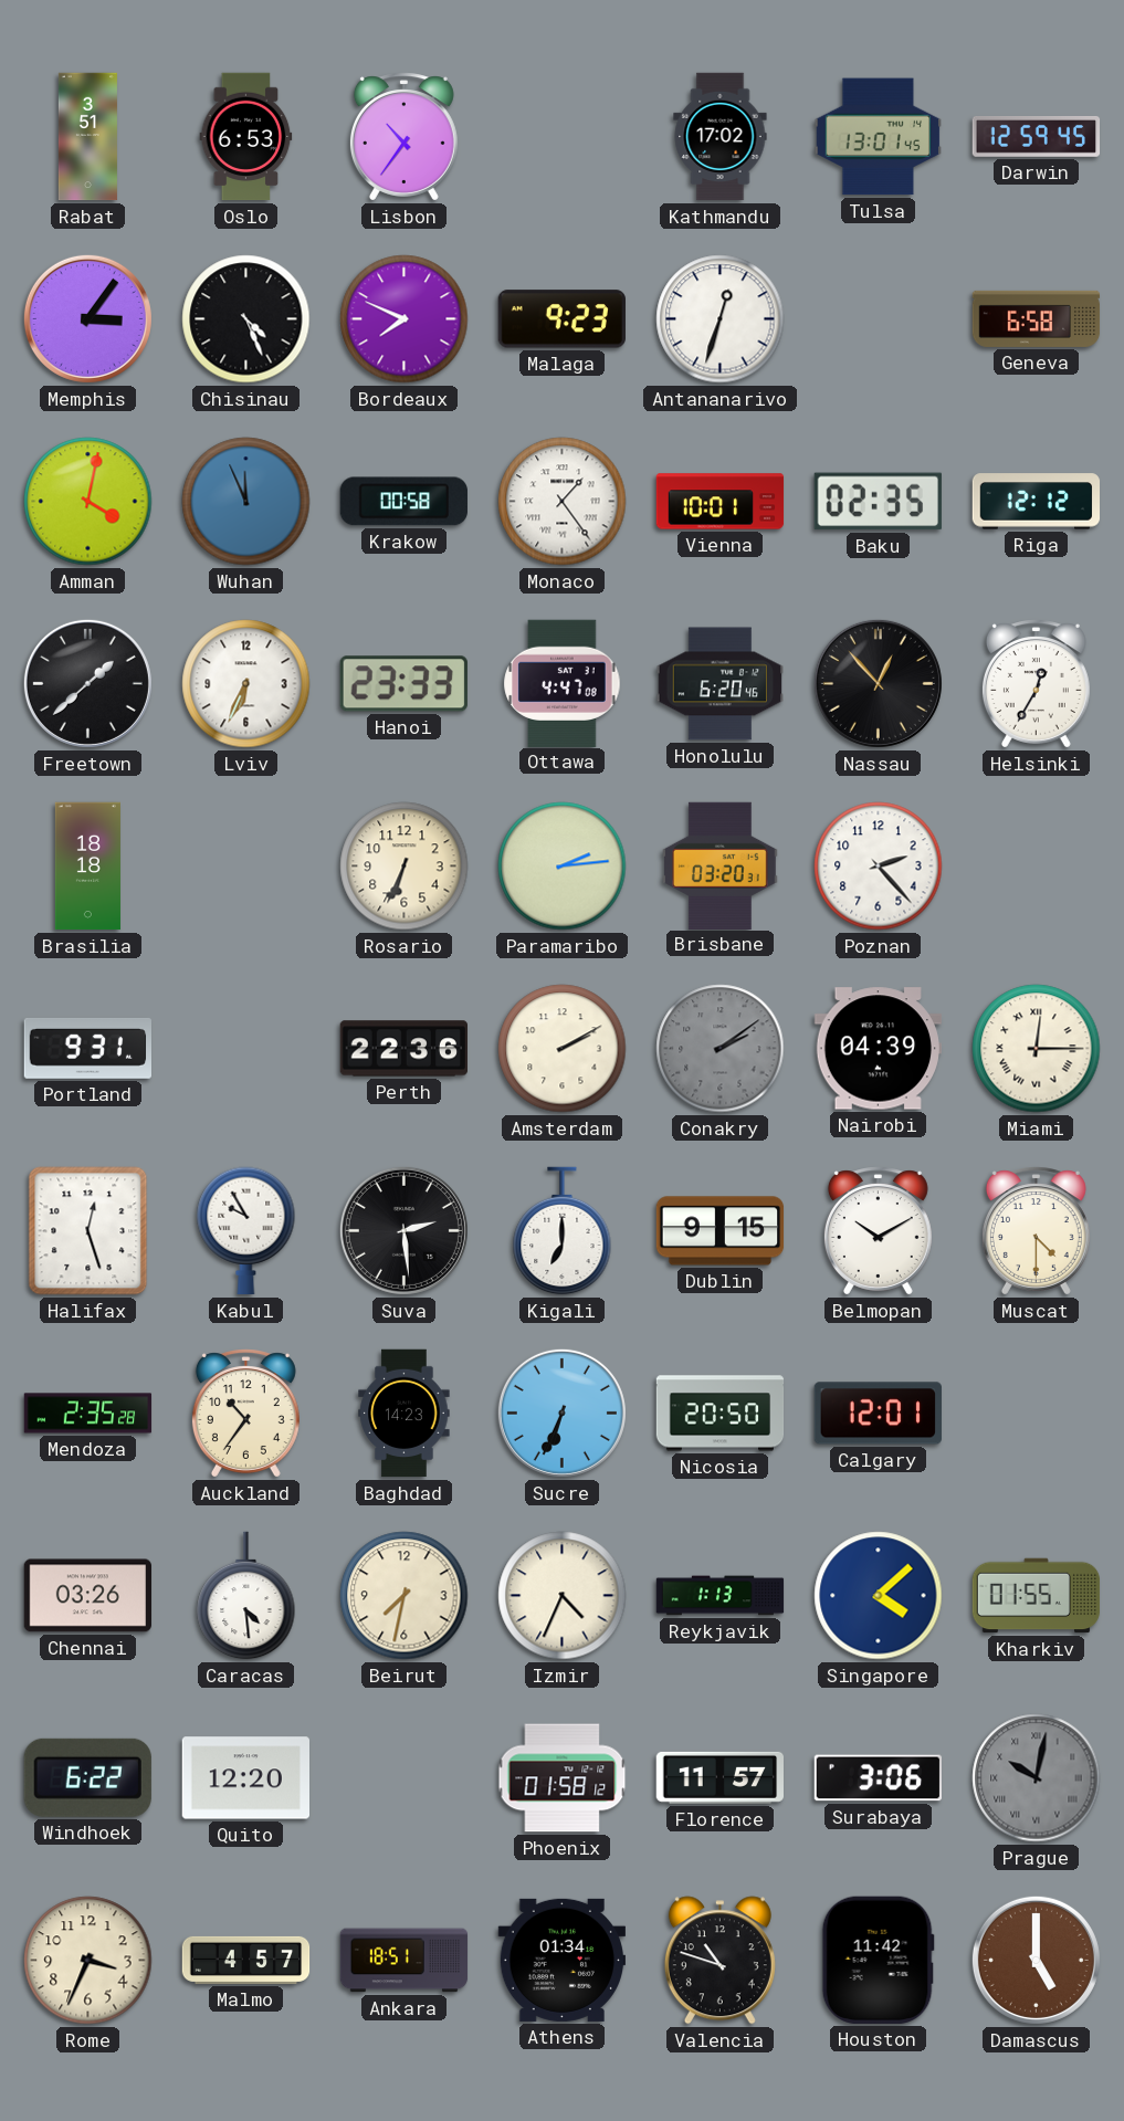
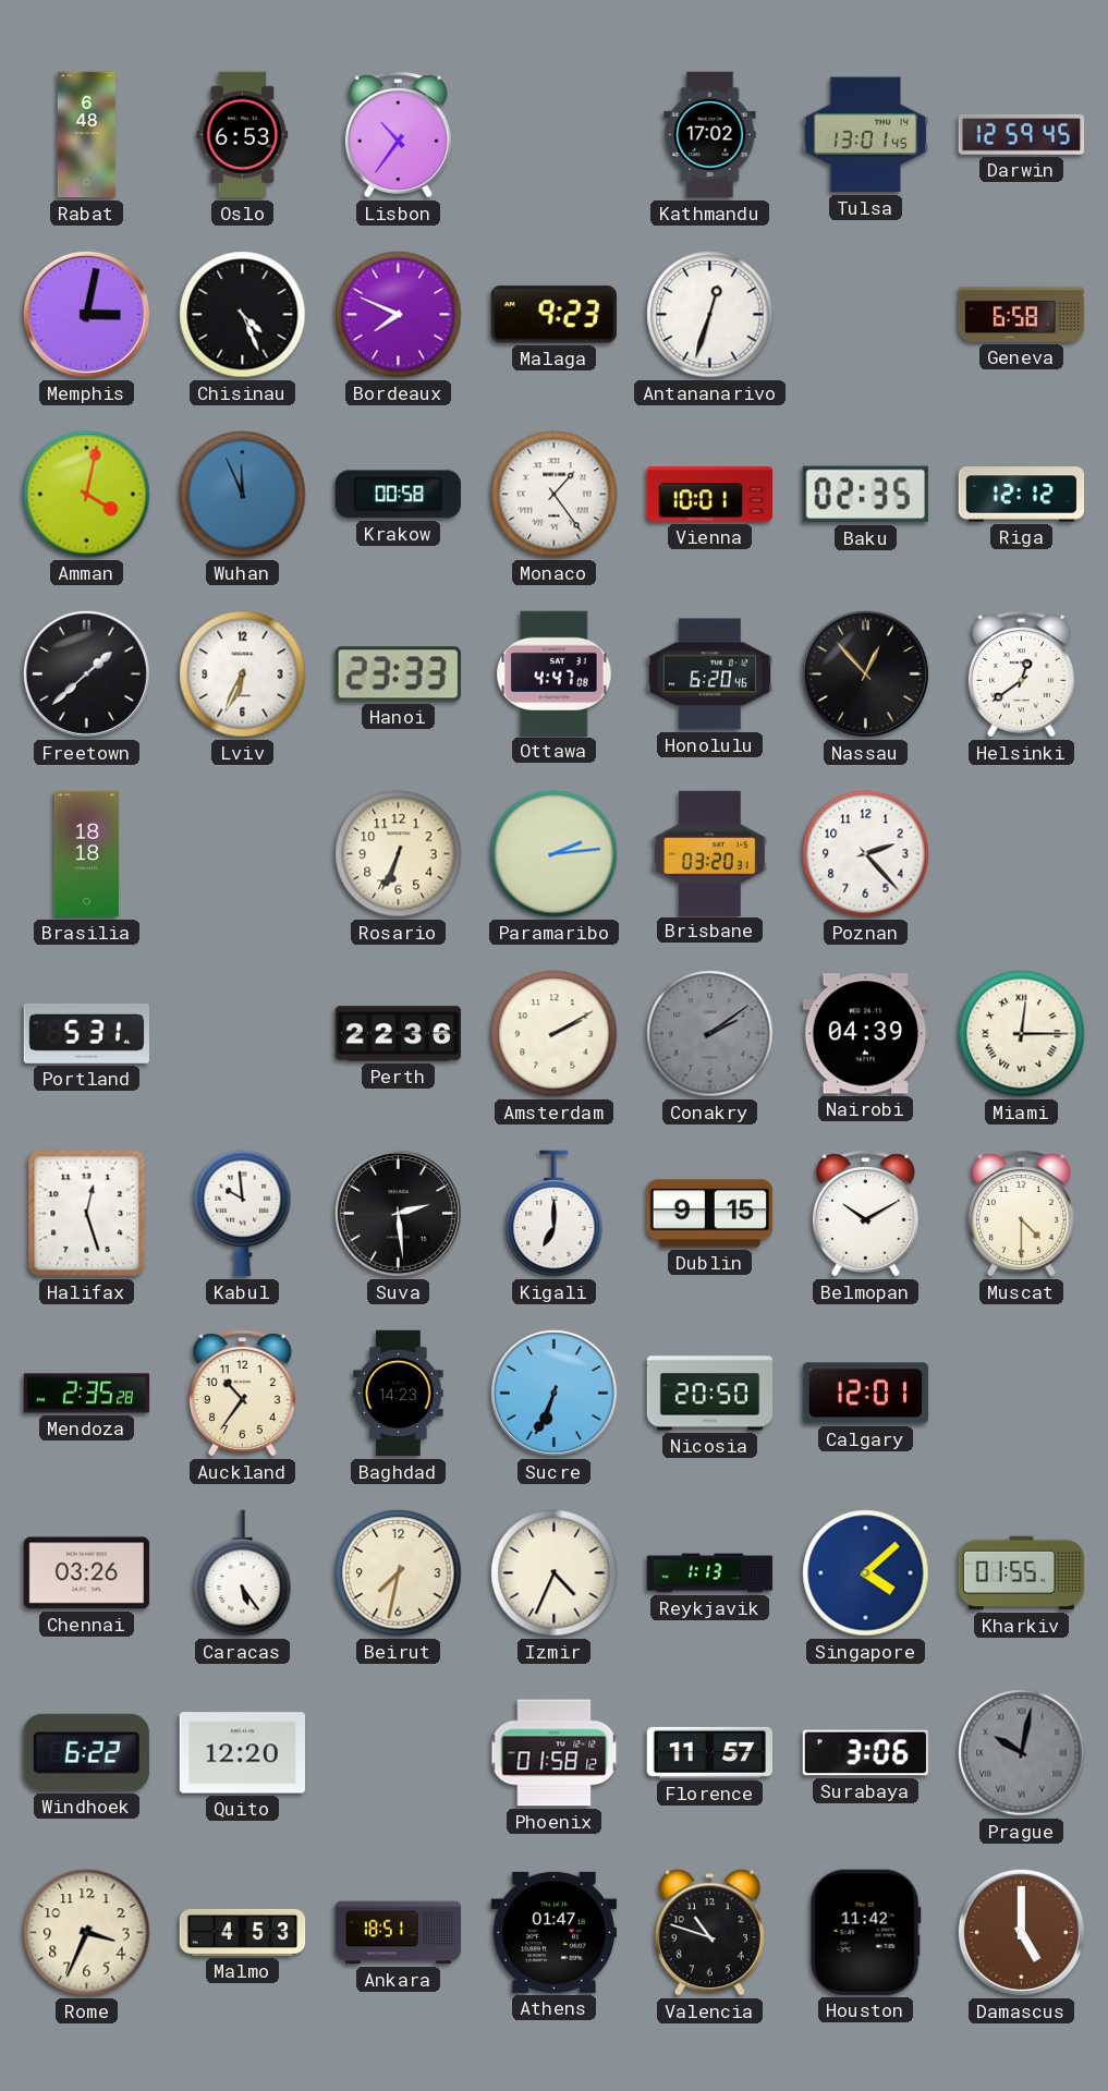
Rabat: 3:51 -> 6:48
Memphis: 3:06 -> 3:02
Helsinki: 12:35 -> 12:39
Portland: 9:31 -> 5:31
Kabul: 9:55 -> 9:59
Caracas: 4:29 -> 5:24
Malmo: 4:57 -> 4:53
Athens: 01:34 -> 01:47
